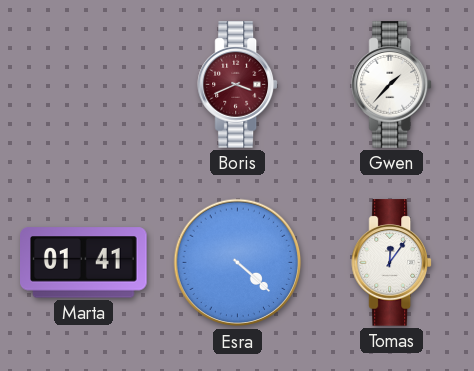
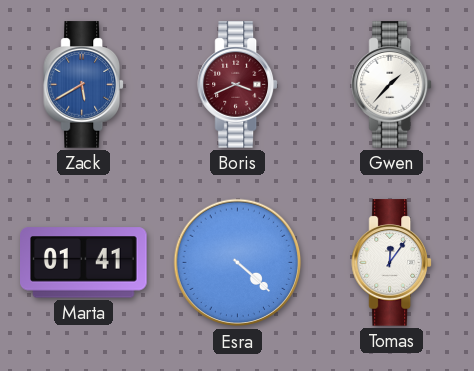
Zack: none -> 5:40
